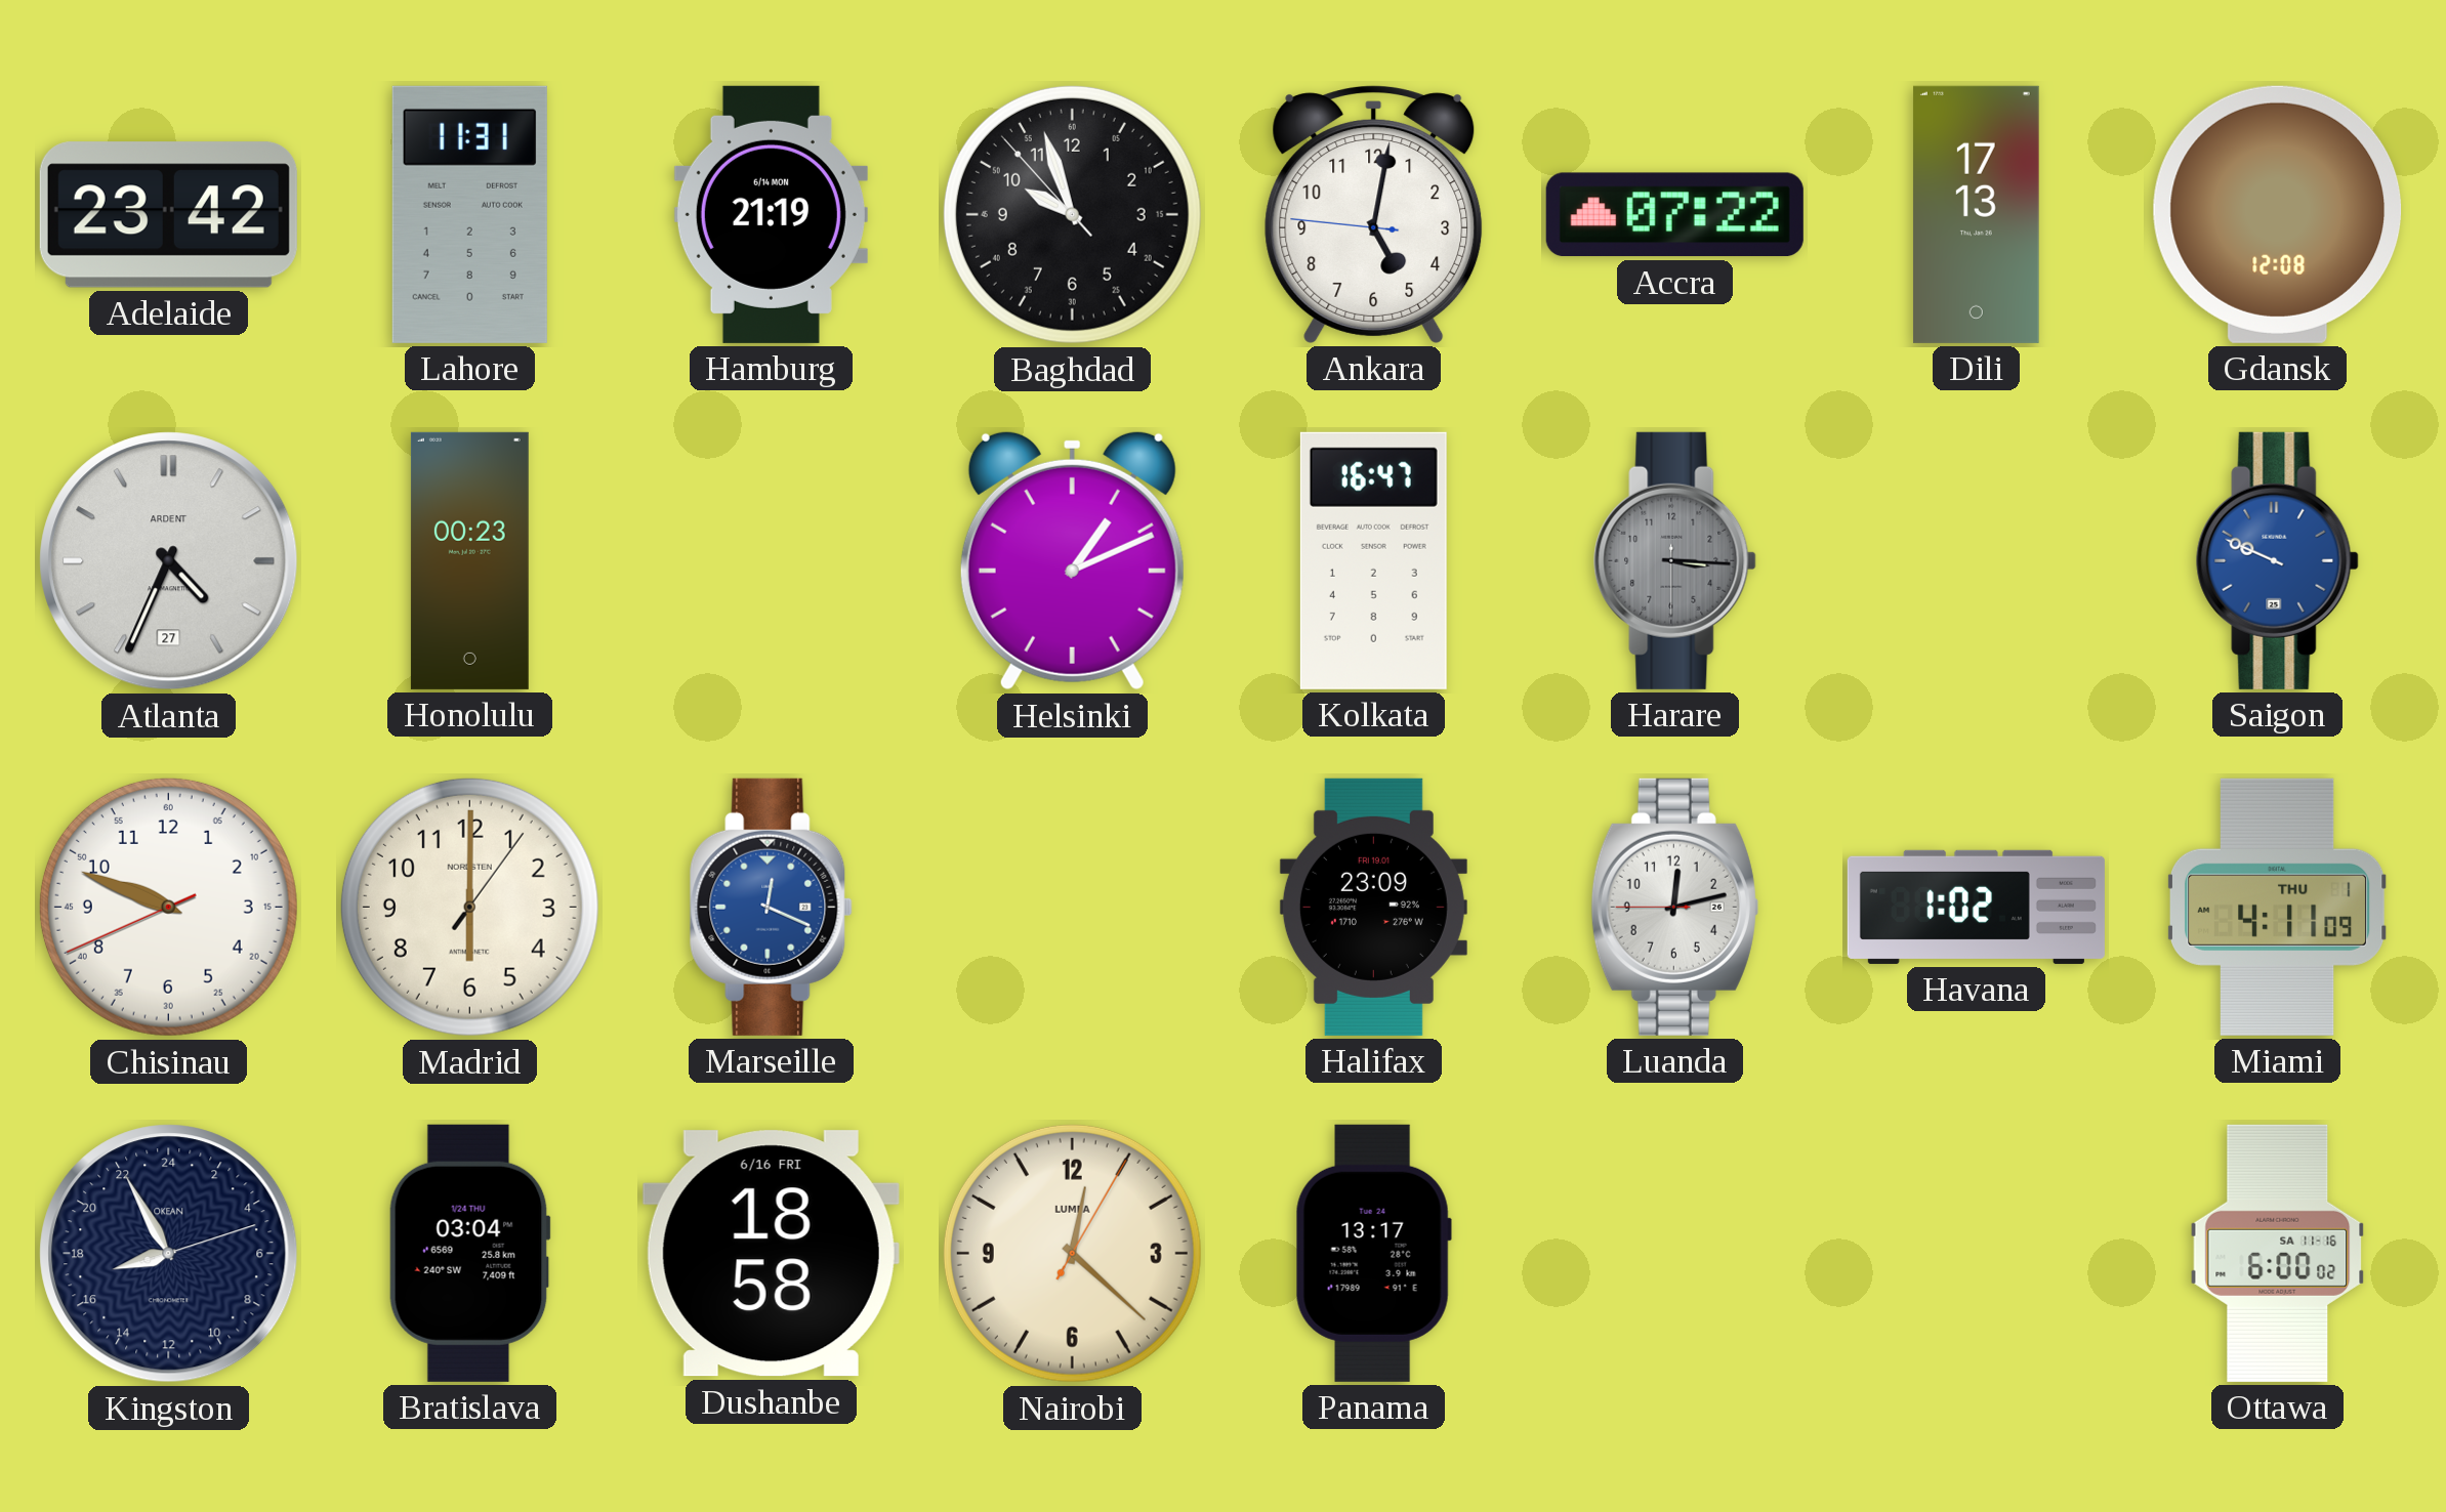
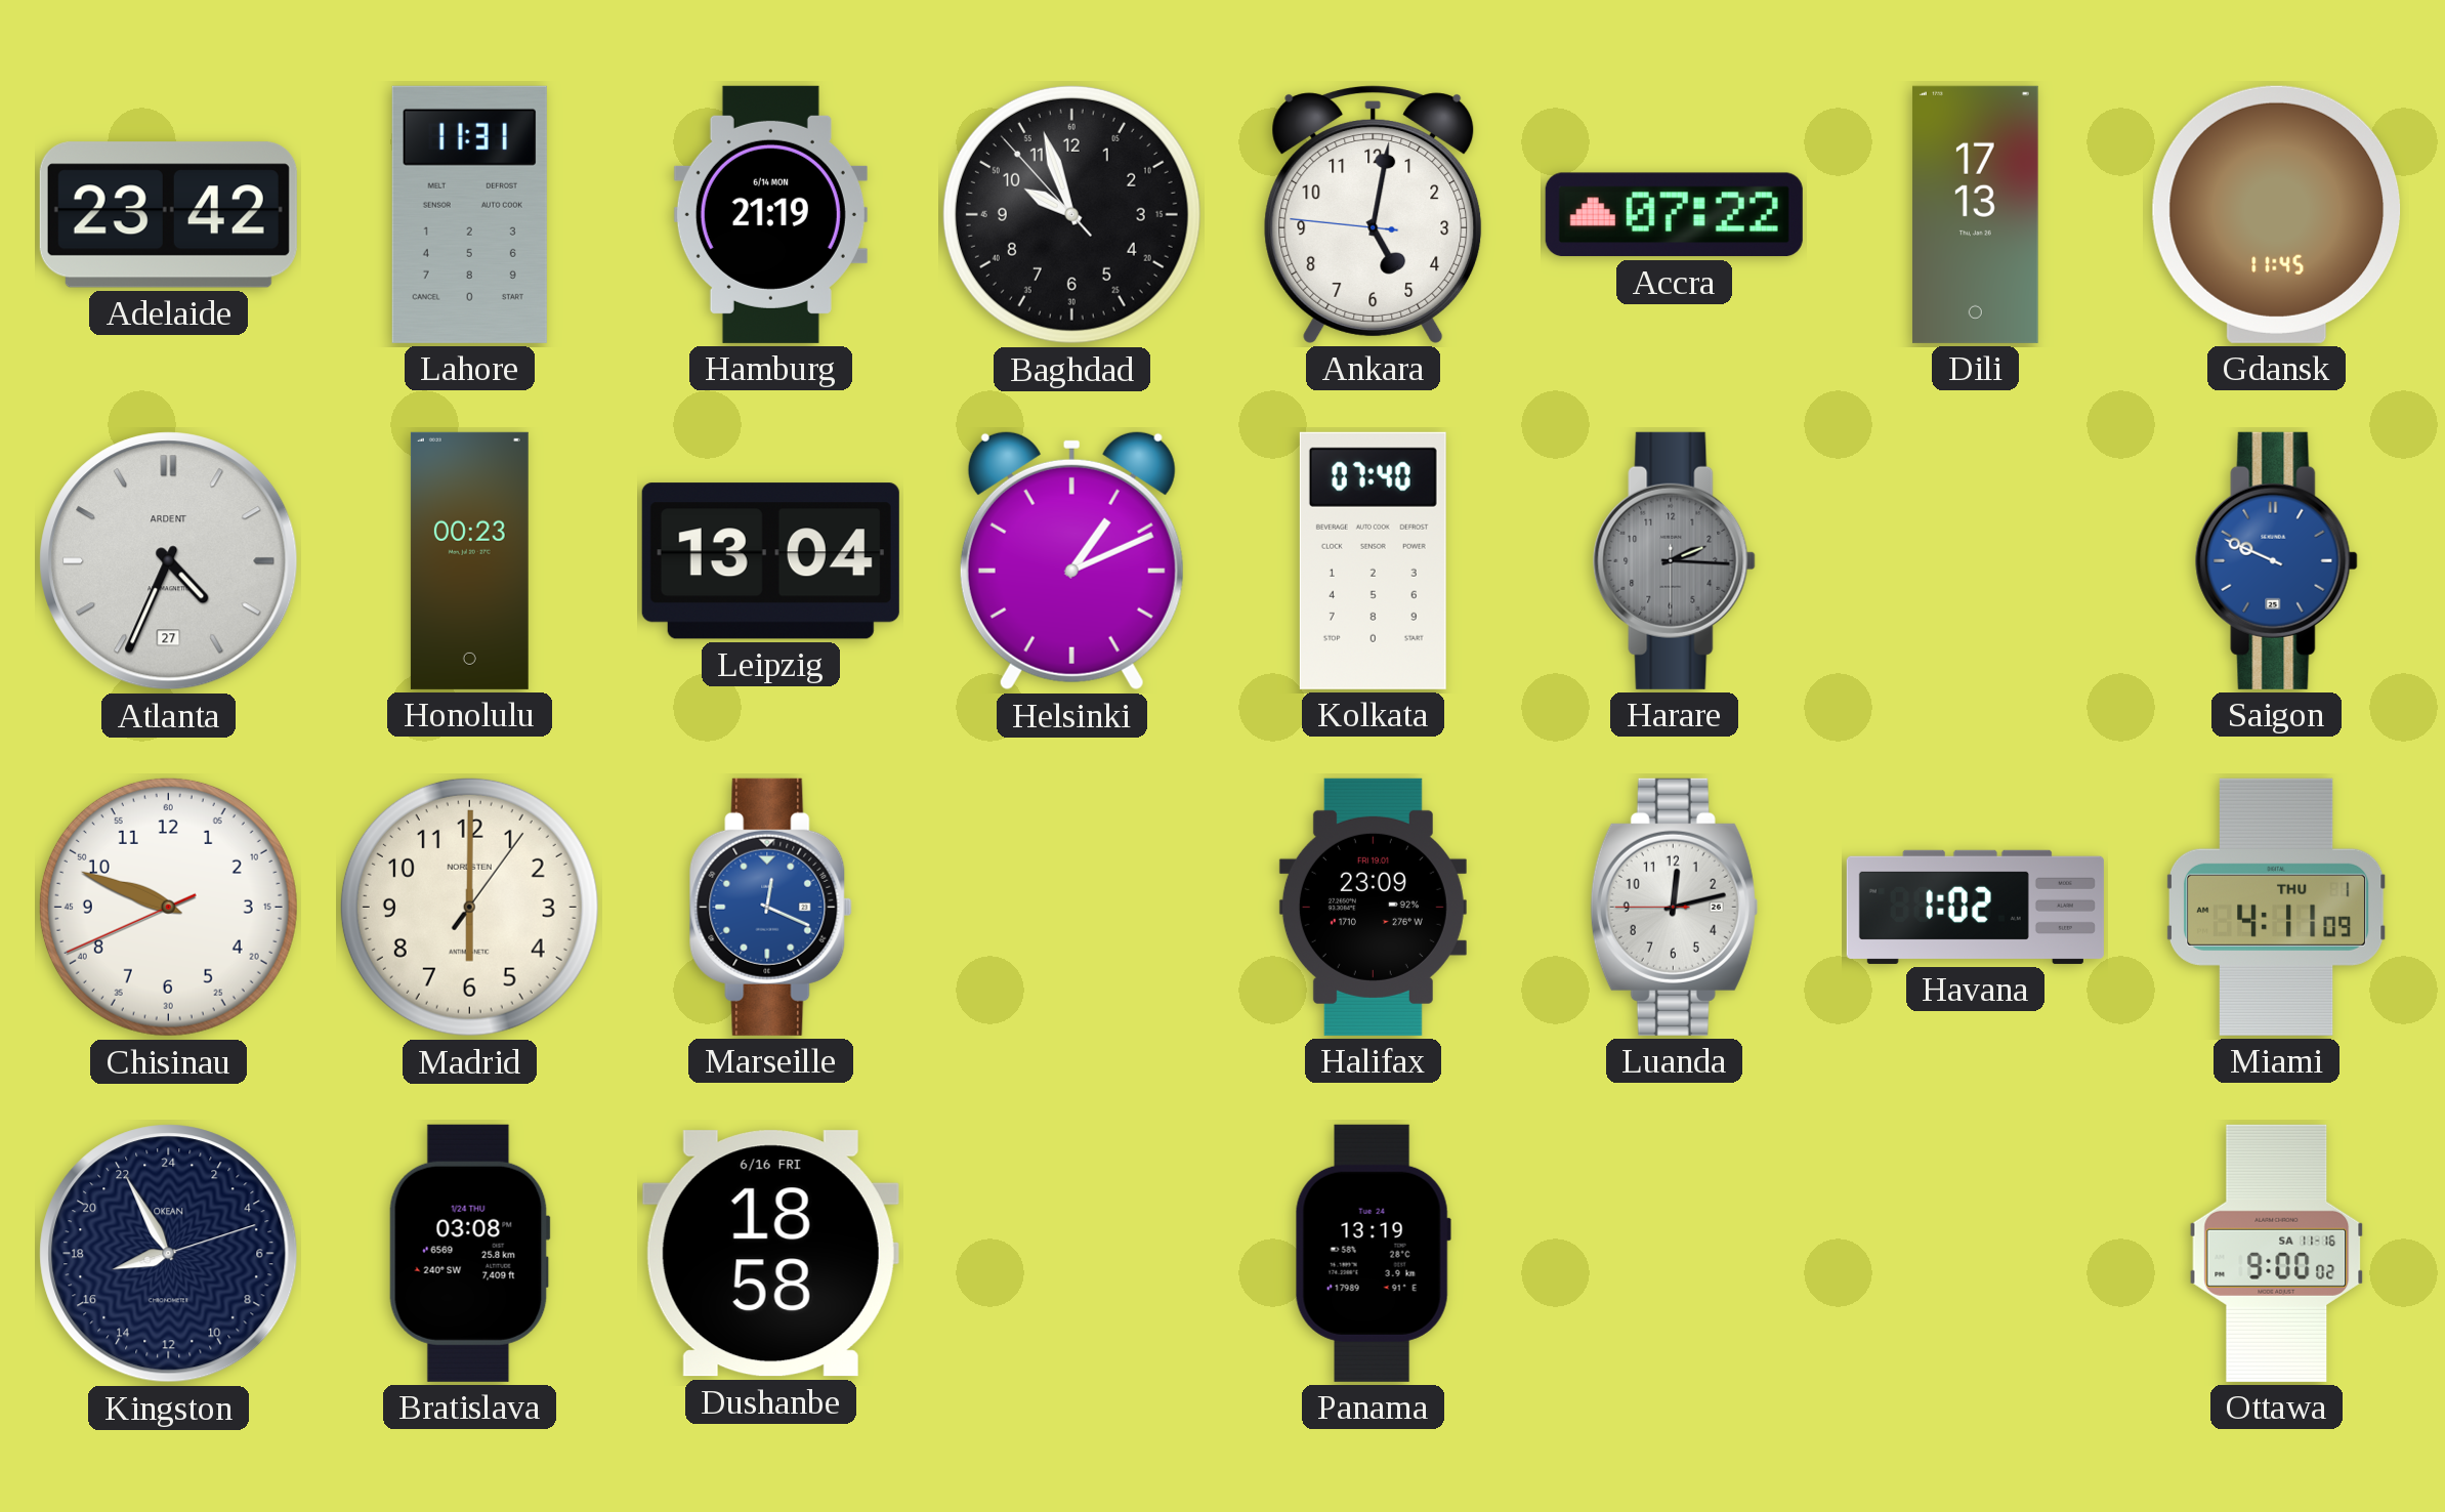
Gdansk: 12:08 -> 11:45
Leipzig: none -> 13:04
Kolkata: 16:47 -> 07:40
Harare: 3:15 -> 2:15
Bratislava: 03:04 -> 03:08
Nairobi: 12:22 -> none
Panama: 13:17 -> 13:19
Ottawa: 6:00 -> 9:00
